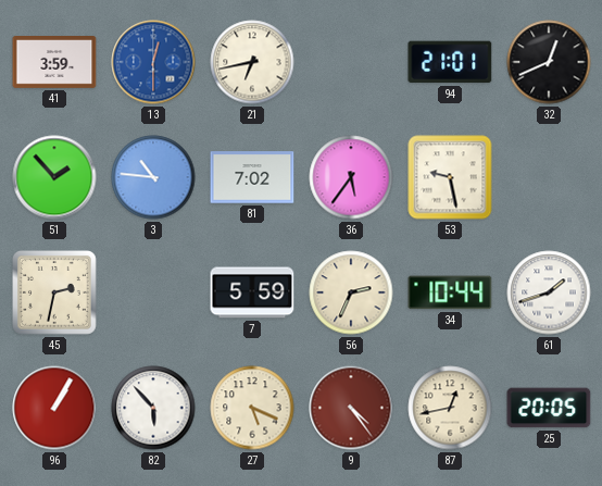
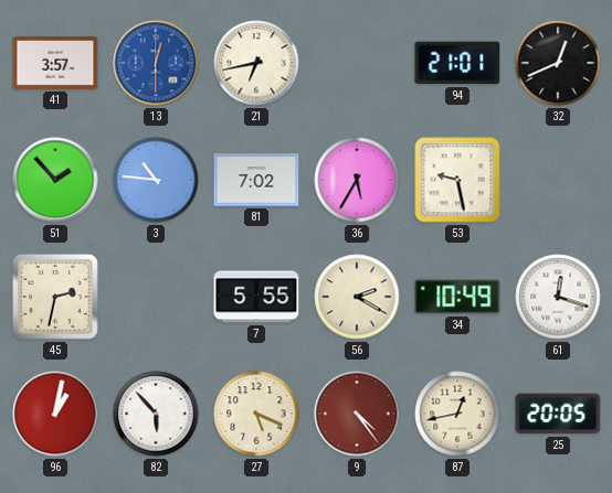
41: 3:59 -> 3:57
36: 5:36 -> 5:35
7: 5:59 -> 5:55
56: 2:34 -> 2:20
34: 10:44 -> 10:49
61: 1:42 -> 12:18
96: 1:05 -> 1:02
